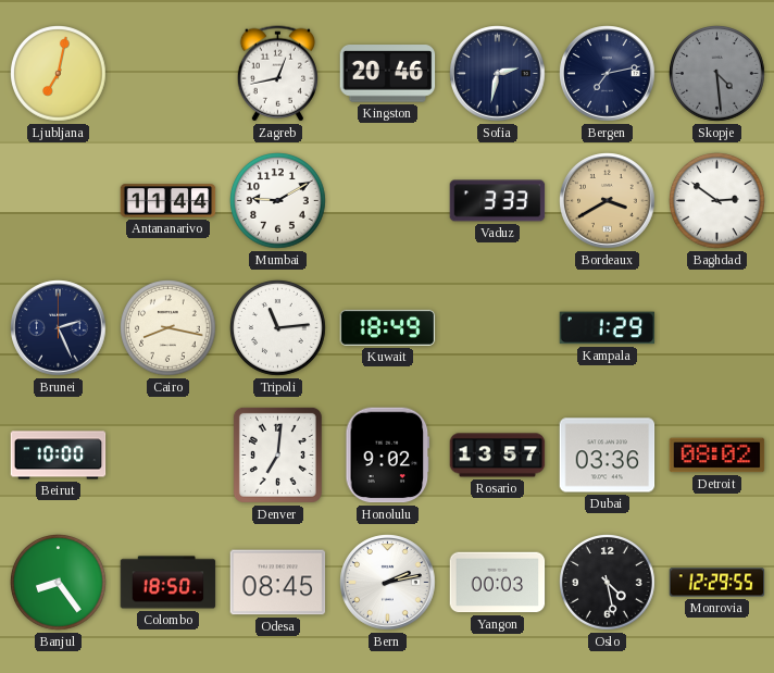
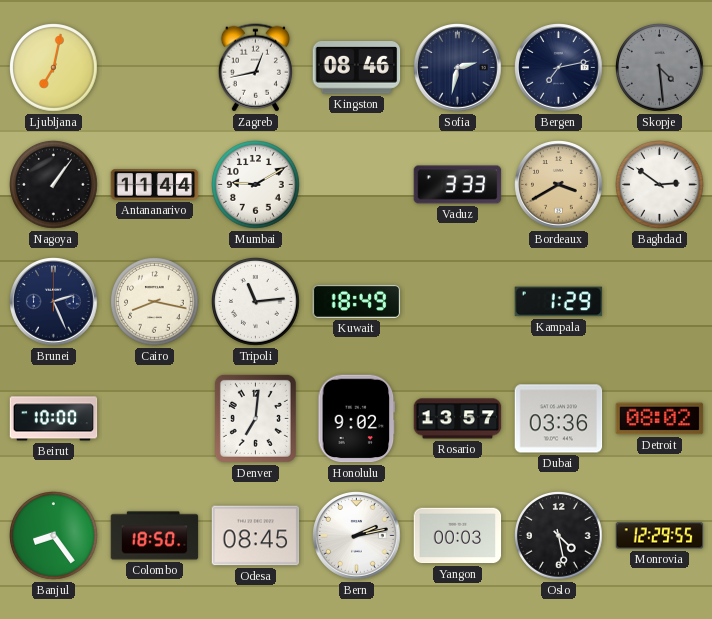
Kingston: 20:46 -> 08:46
Nagoya: none -> 1:06
